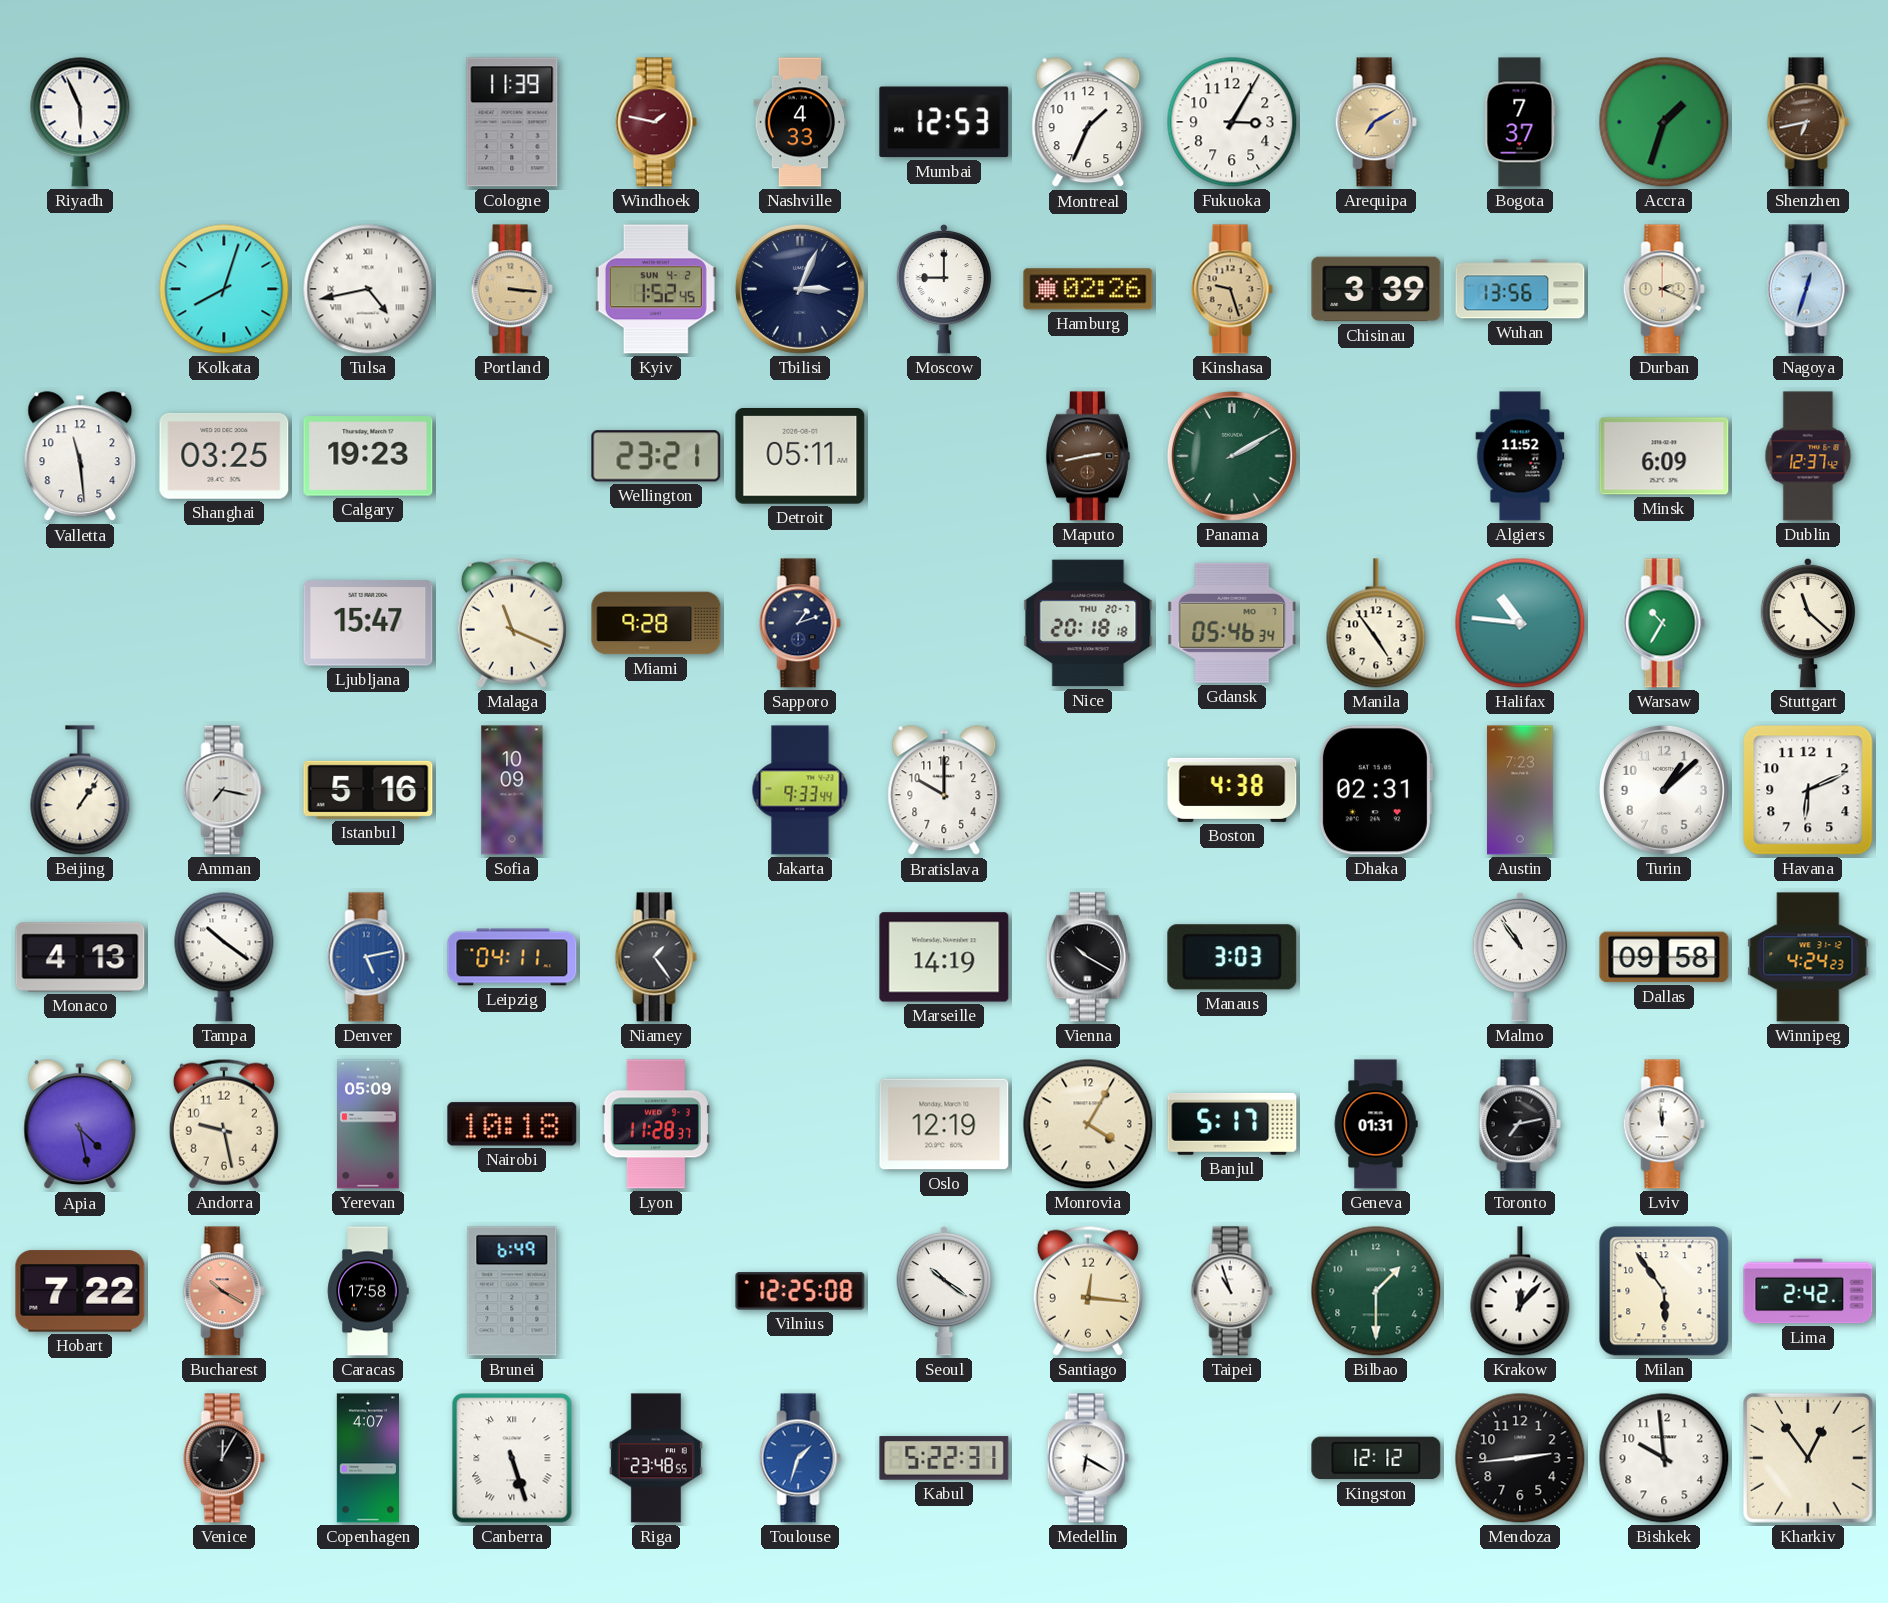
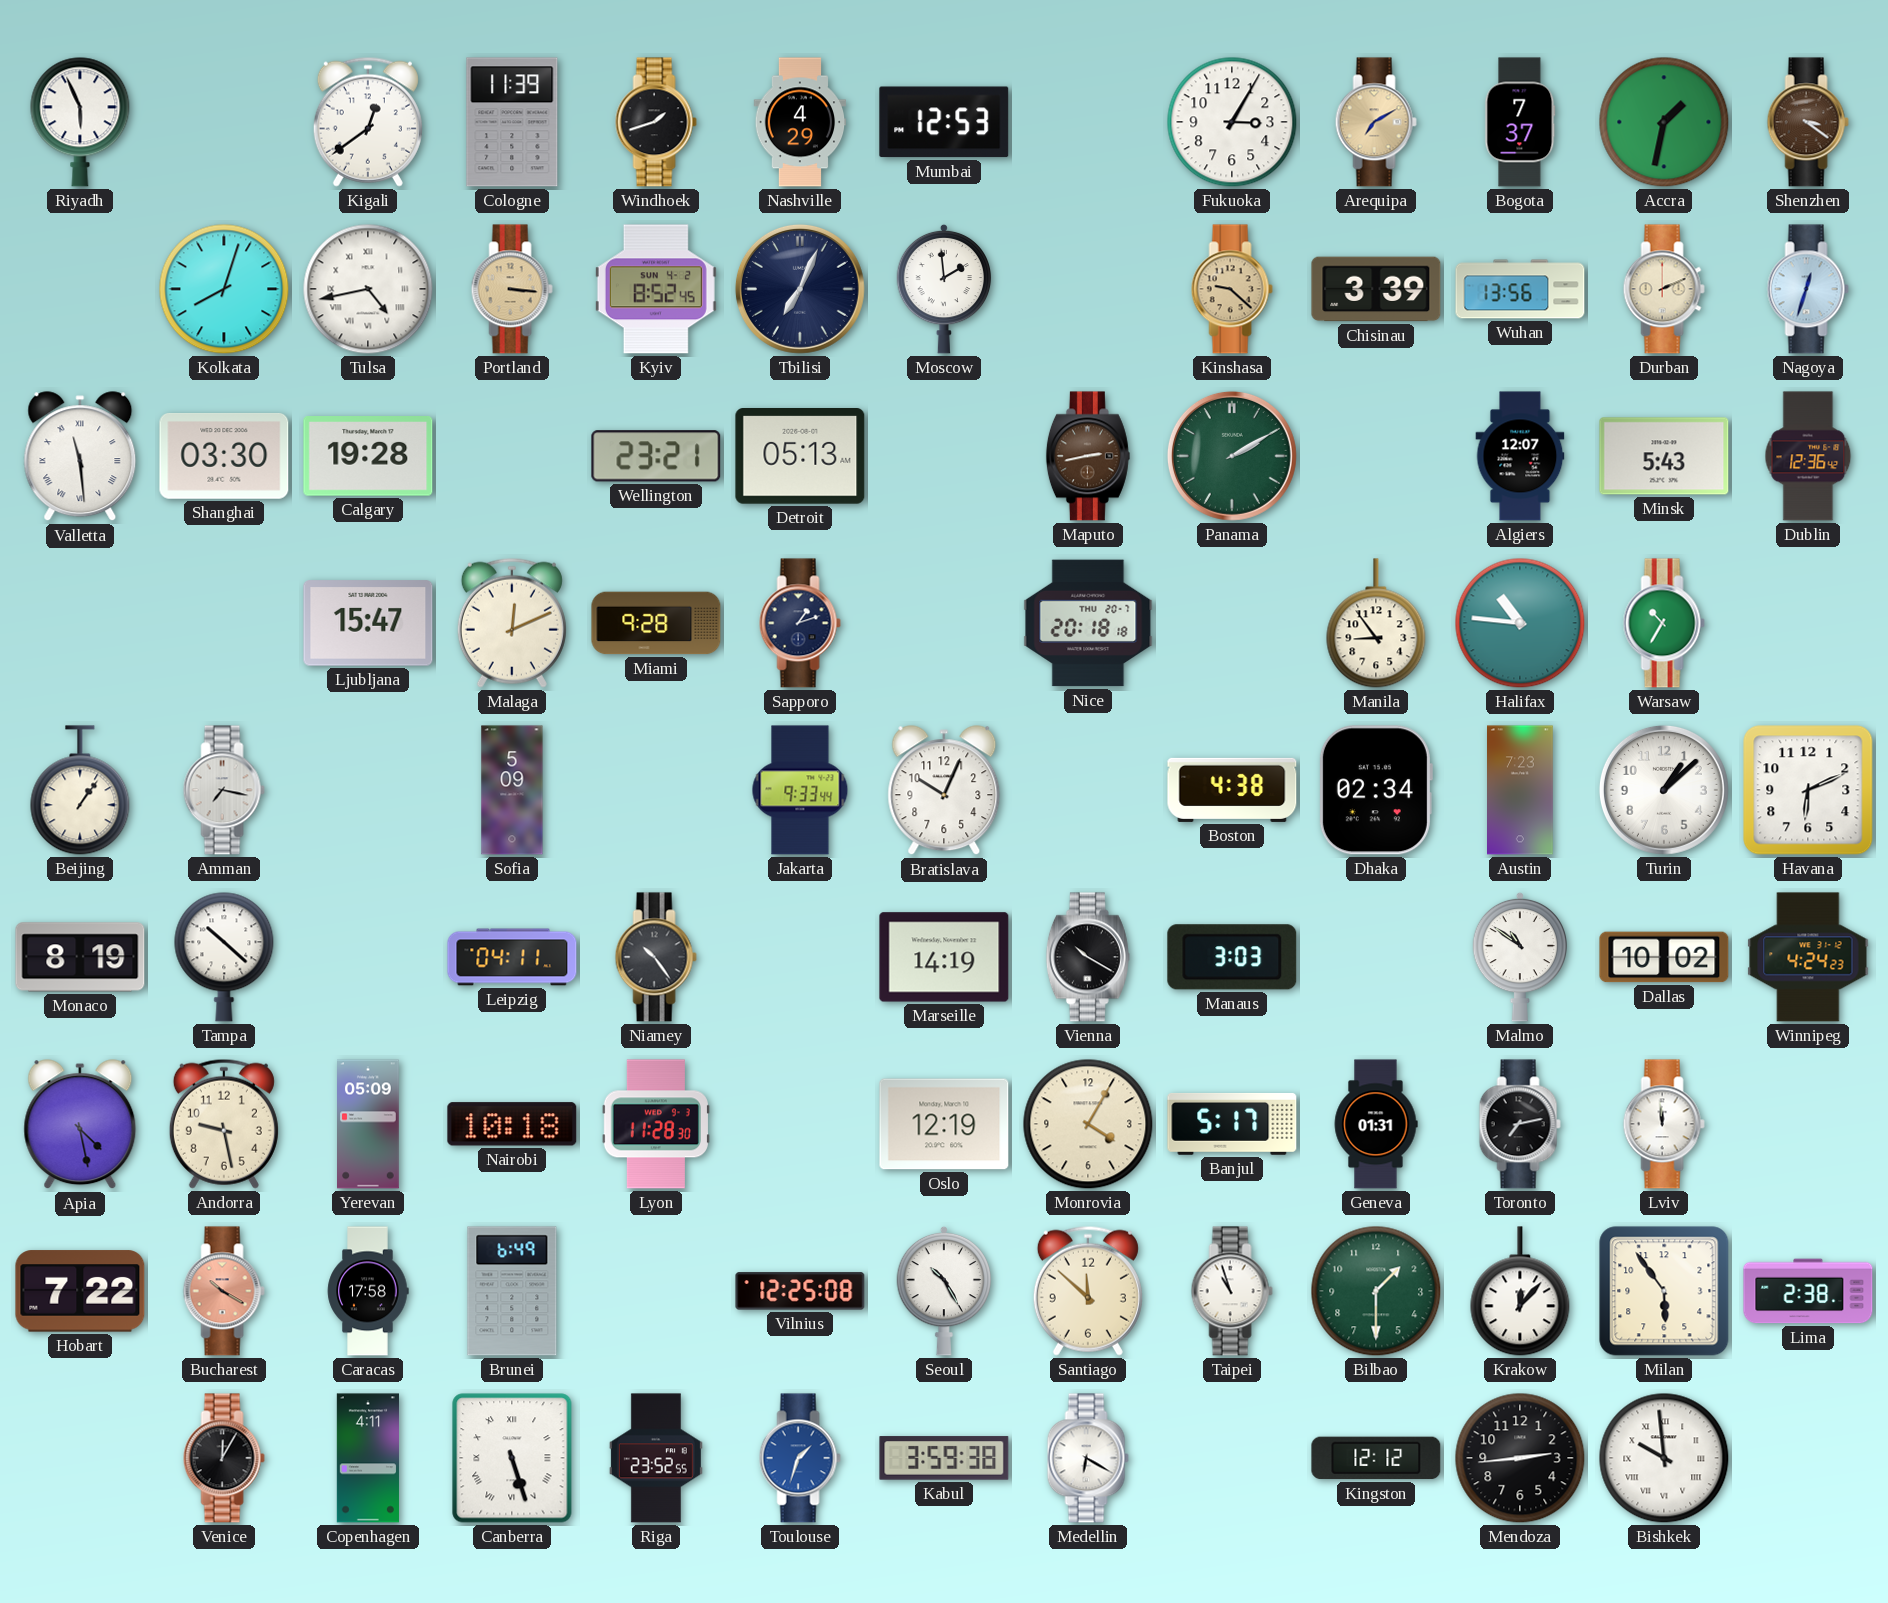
Kigali: none -> 12:39
Windhoek: 1:47 -> 1:42
Windhoek dial: burgundy -> black
Nashville: 4:33 -> 4:29
Montreal: 1:34 -> none
Accra: 1:33 -> 1:32
Shenzhen: 6:43 -> 3:21
Kyiv: 1:52 -> 8:52
Tbilisi: 3:04 -> 7:04
Moscow: 9:00 -> 1:59
Hamburg: 02:26 -> none
Kinshasa: 9:27 -> 9:22
Durban: 2:19 -> 2:11
Valletta numerals: Arabic -> Roman
Shanghai: 03:25 -> 03:30
Calgary: 19:23 -> 19:28
Detroit: 05:11 -> 05:13
Algiers: 11:52 -> 12:07
Minsk: 6:09 -> 5:43
Dublin: 12:37 -> 12:36
Malaga: 11:19 -> 12:11
Gdansk: 05:46 -> none
Manila: 4:54 -> 8:54
Stuttgart: 11:22 -> none
Istanbul: 5:16 -> none
Sofia: 10:09 -> 5:09
Bratislava: 10:00 -> 10:04
Dhaka: 02:31 -> 02:34
Monaco: 4:13 -> 8:19
Tampa: 10:21 -> 10:22
Denver: 5:13 -> none
Niamey: 1:24 -> 10:24
Malmo: 10:54 -> 10:51
Dallas: 09:58 -> 10:02
Lyon: 11:28:37 -> 11:28:30
Seoul: 10:21 -> 10:25
Santiago: 12:16 -> 11:52
Lima: 2:42 -> 2:38
Copenhagen: 4:07 -> 4:11
Riga: 23:48 -> 23:52
Kabul: 5:22 -> 3:59
Bishkek numerals: Arabic -> Roman
Kharkiv: 12:54 -> none
